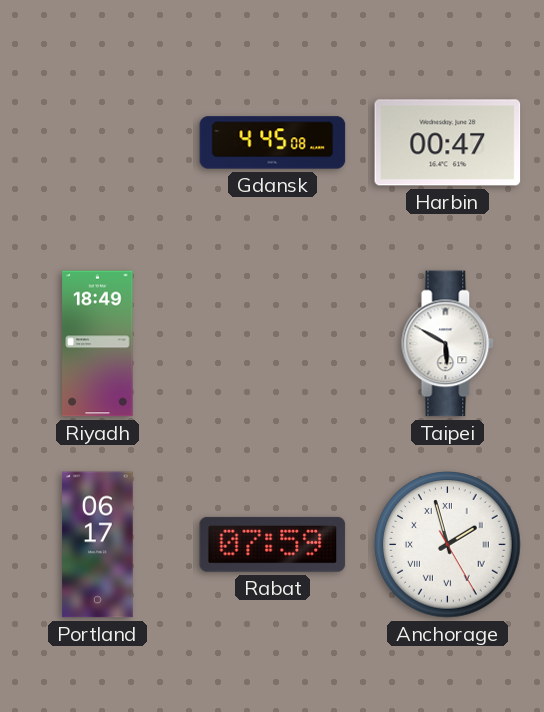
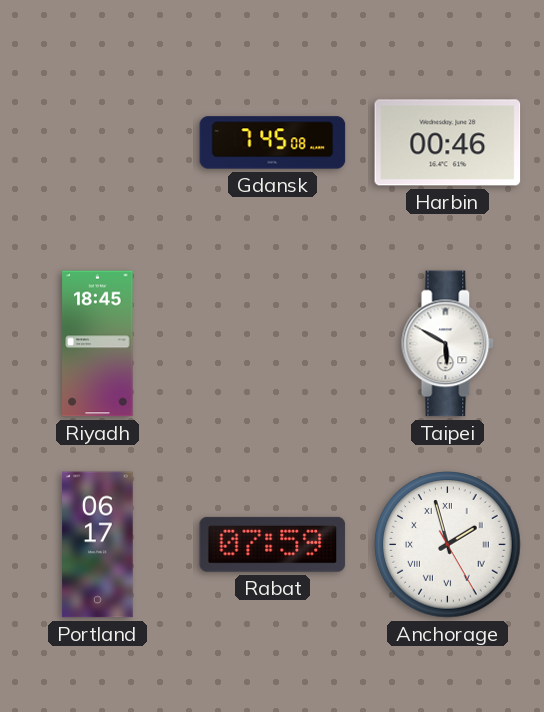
Gdansk: 4:45 -> 7:45
Harbin: 00:47 -> 00:46
Riyadh: 18:49 -> 18:45
